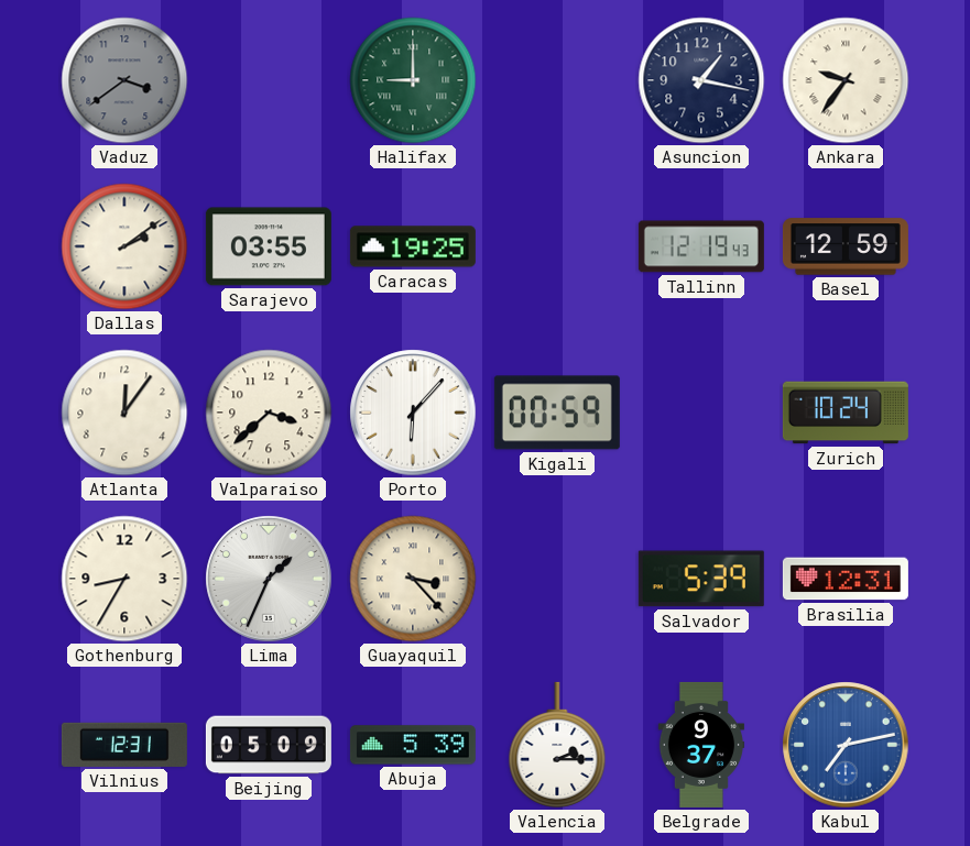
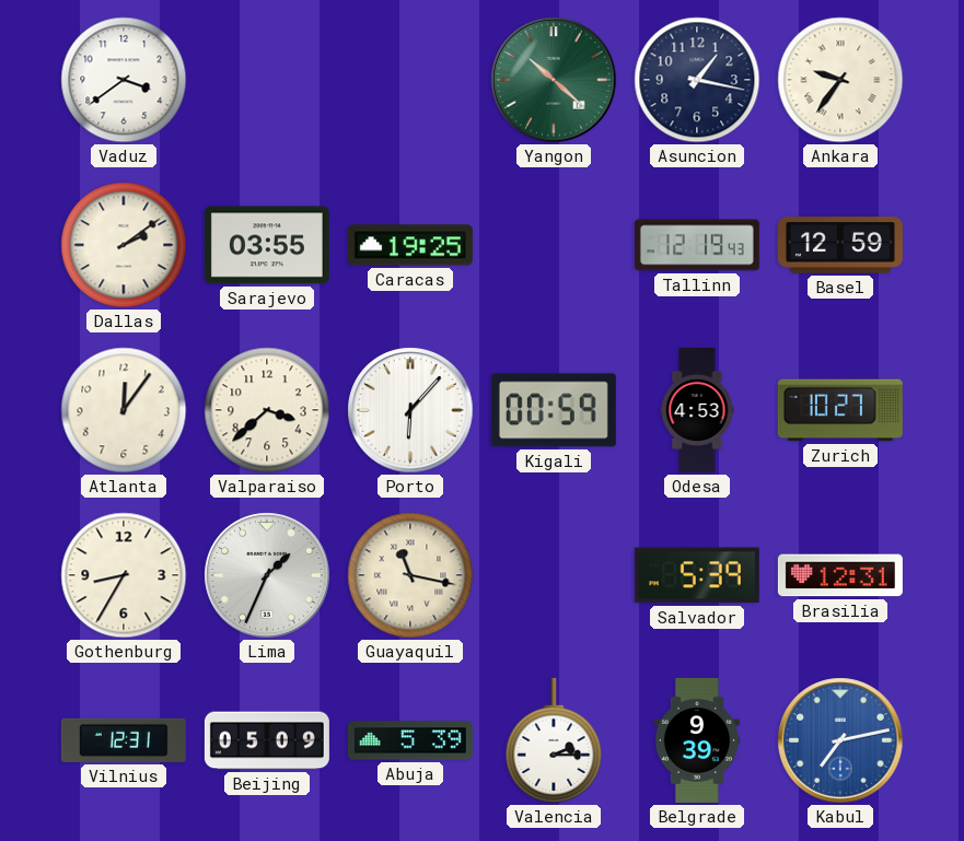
Vaduz dial: grey -> white
Halifax: 9:00 -> none
Yangon: none -> 10:22
Odesa: none -> 4:53
Zurich: 10:24 -> 10:27
Guayaquil: 3:23 -> 11:17
Belgrade: 9:37 -> 9:39
